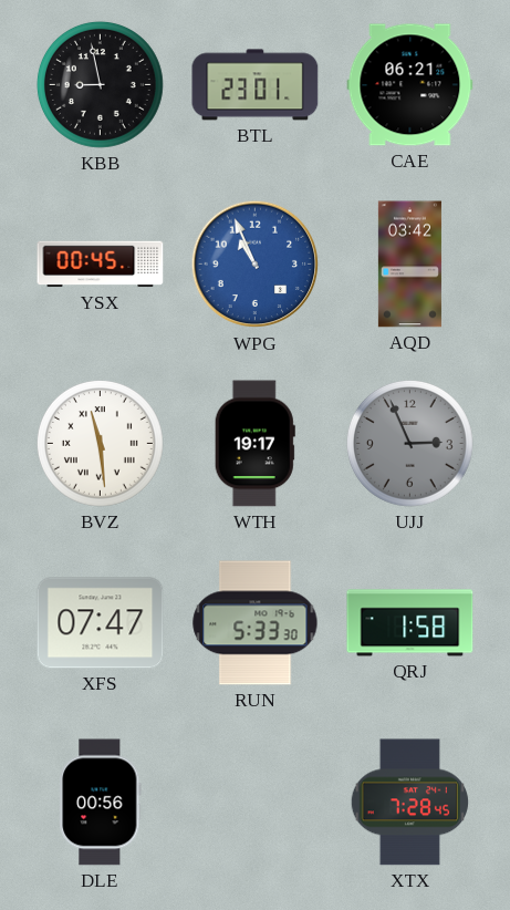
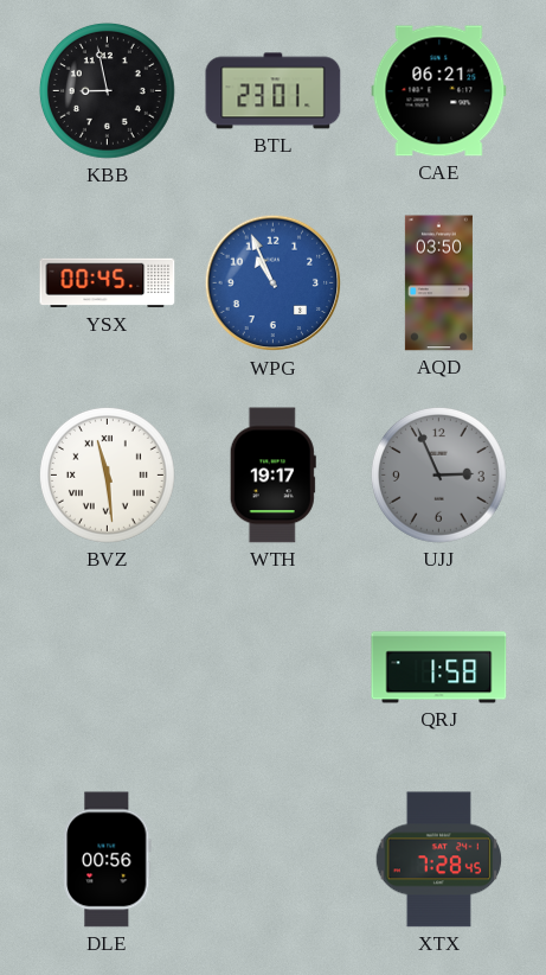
AQD: 03:42 -> 03:50
XFS: 07:47 -> none
RUN: 5:33 -> none
